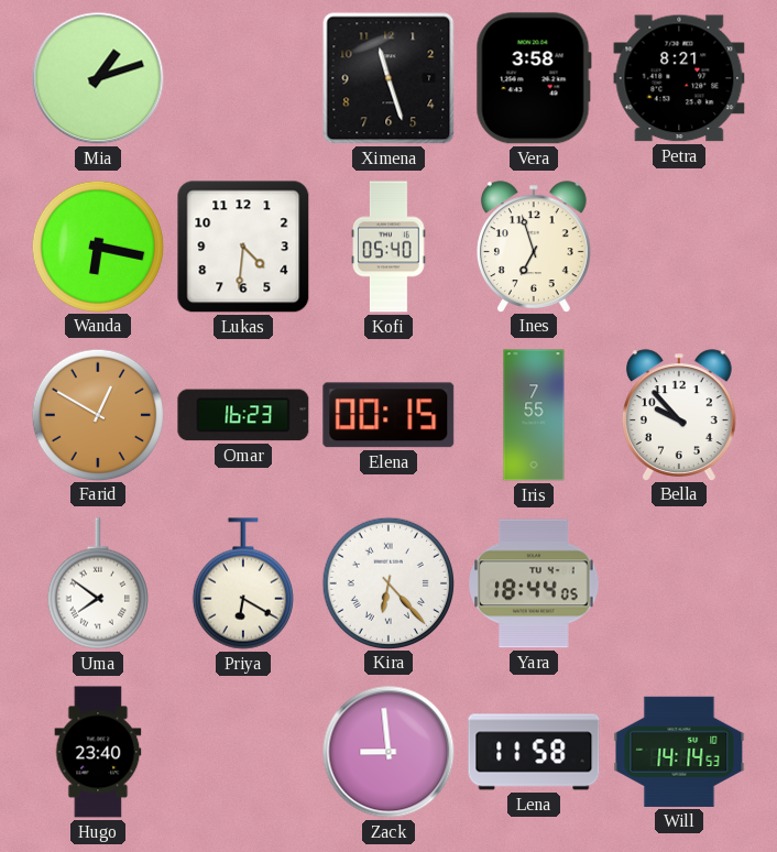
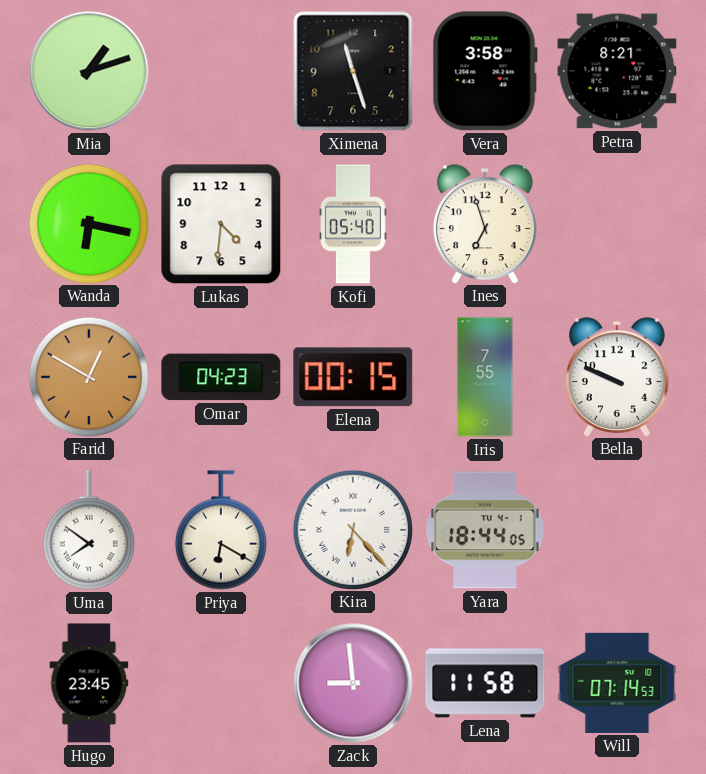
Omar: 16:23 -> 04:23
Bella: 9:53 -> 9:49
Hugo: 23:40 -> 23:45
Will: 14:14 -> 07:14
